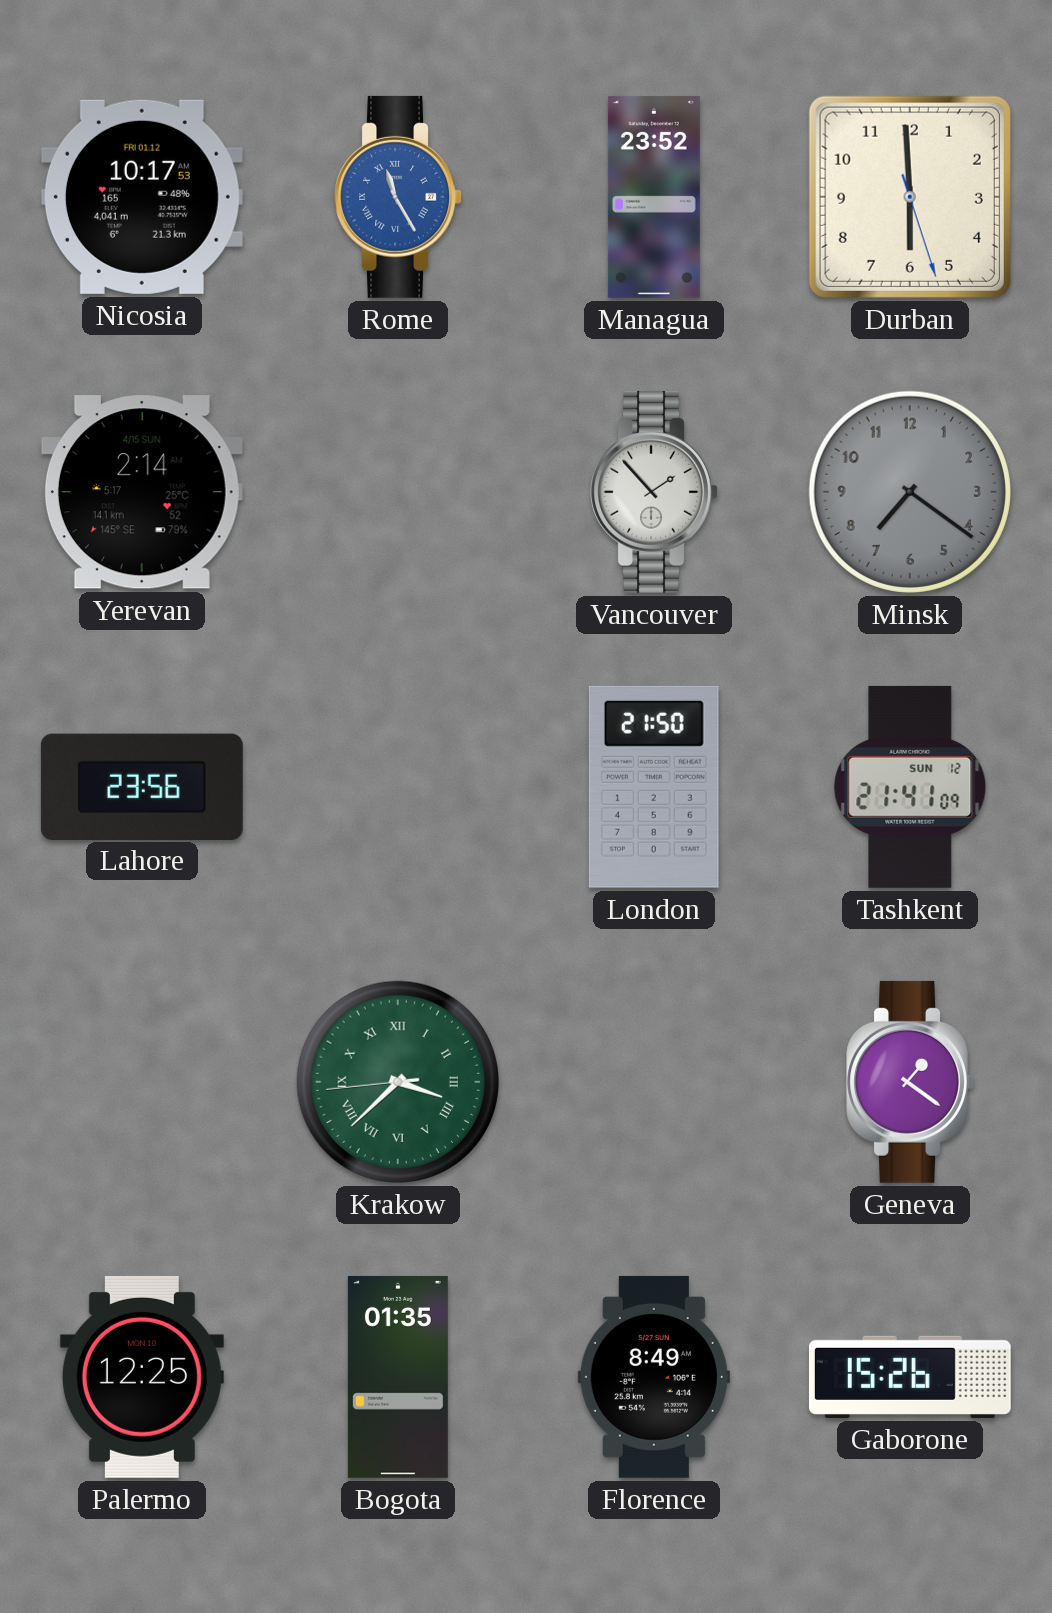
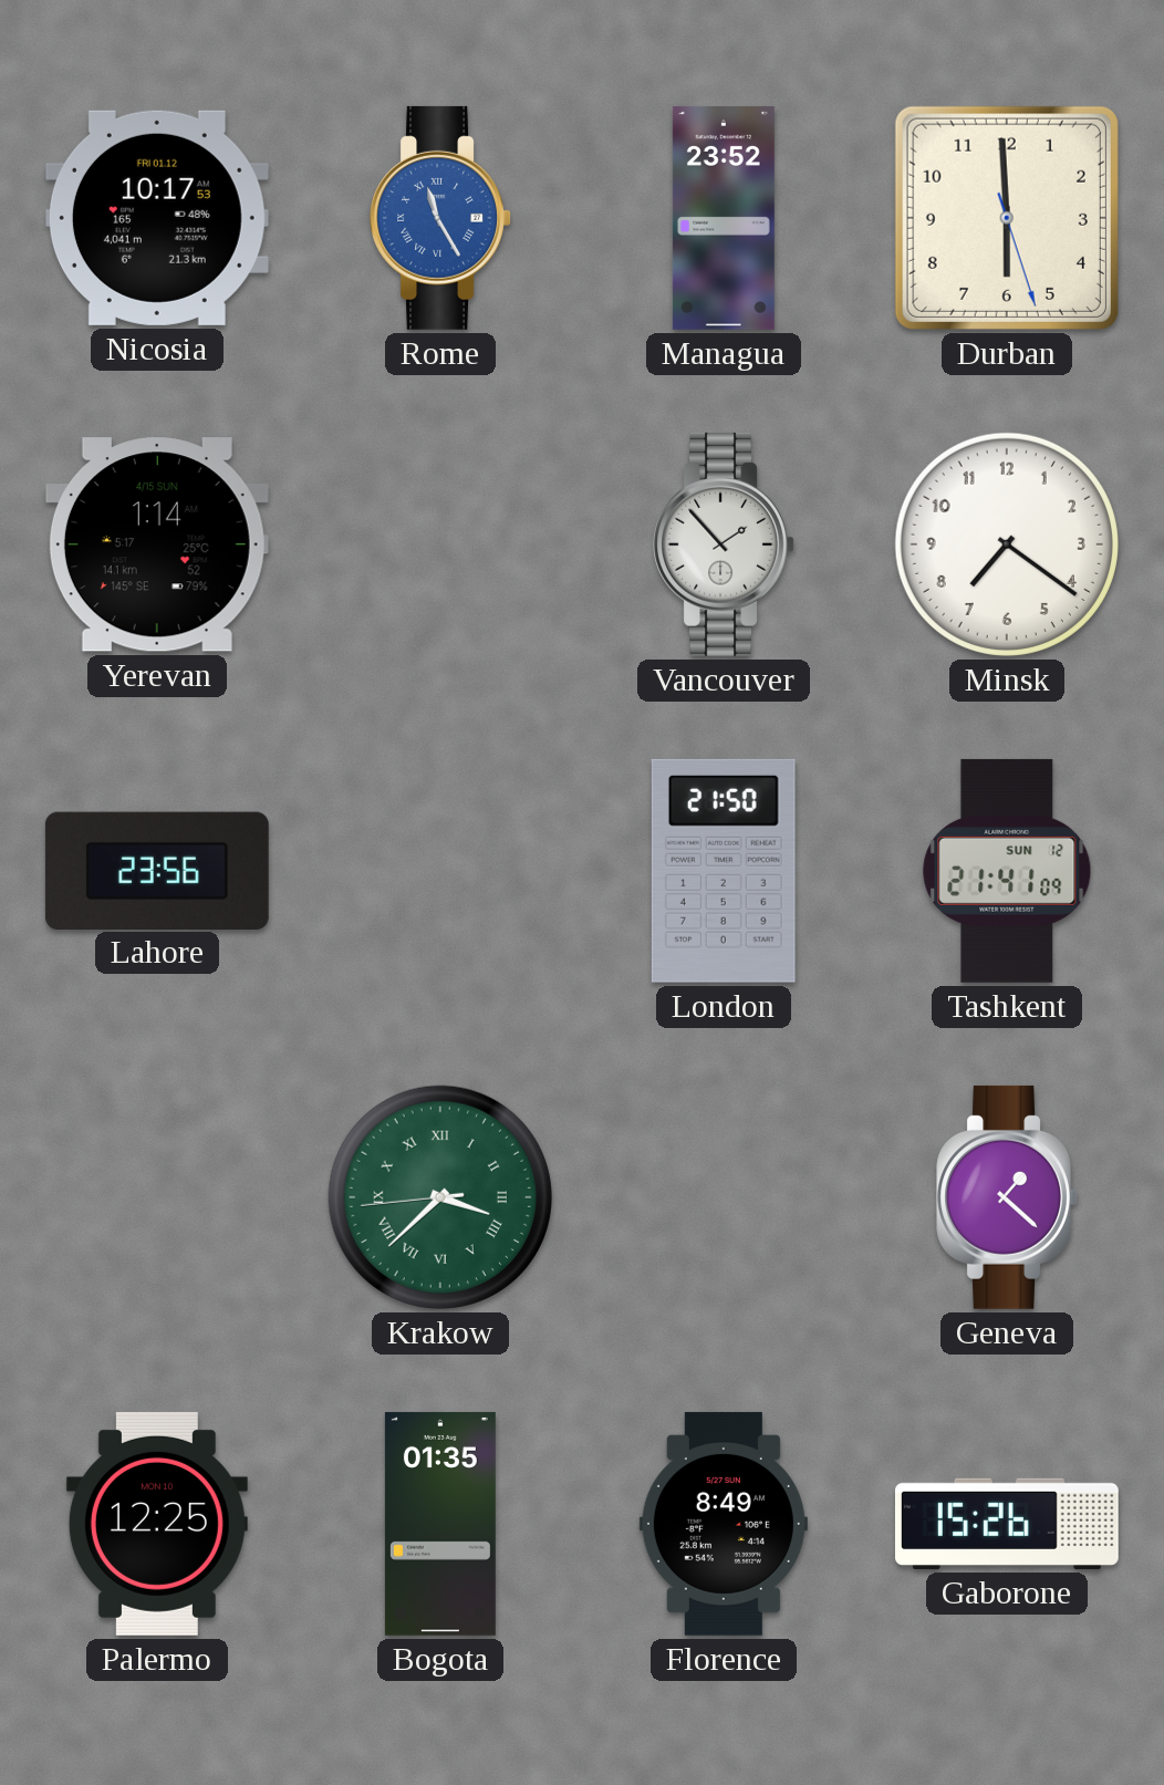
Yerevan: 2:14 -> 1:14
Minsk dial: grey -> white
Geneva: 1:21 -> 1:22
